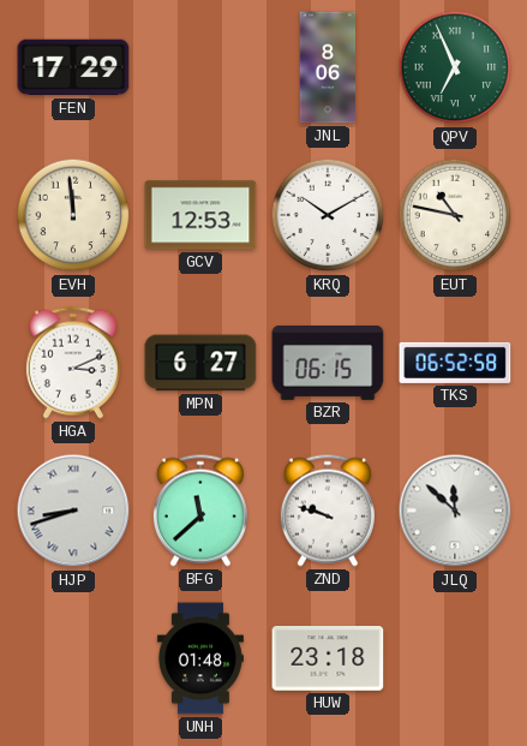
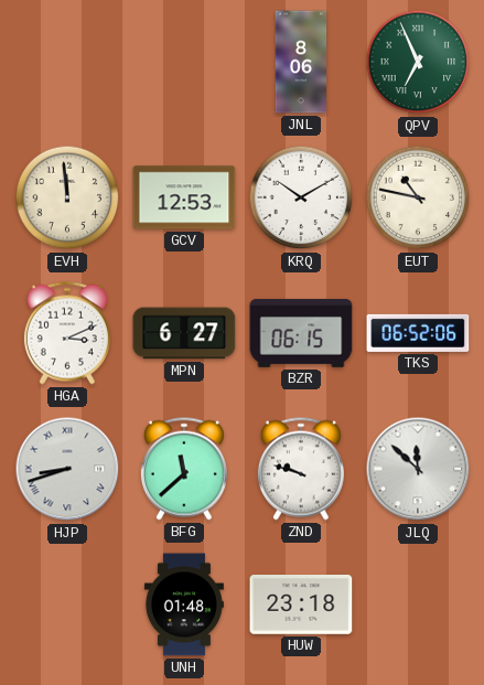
FEN: 17:29 -> none
TKS: 06:52:58 -> 06:52:06
